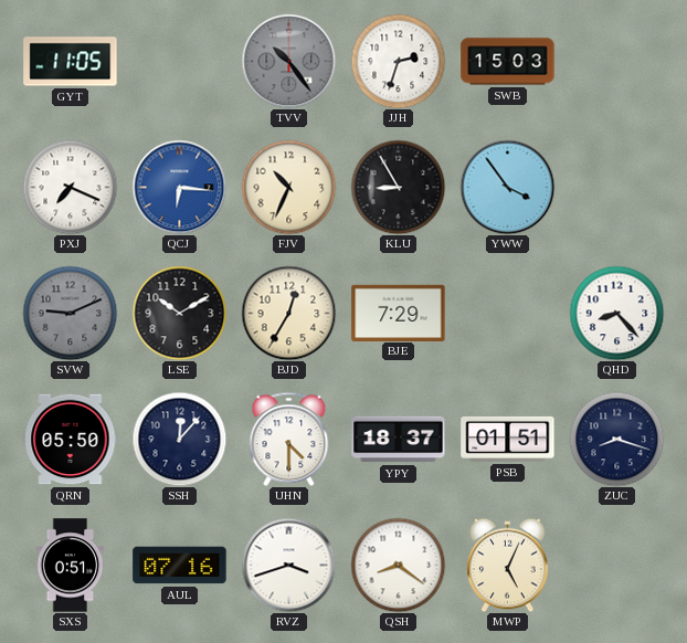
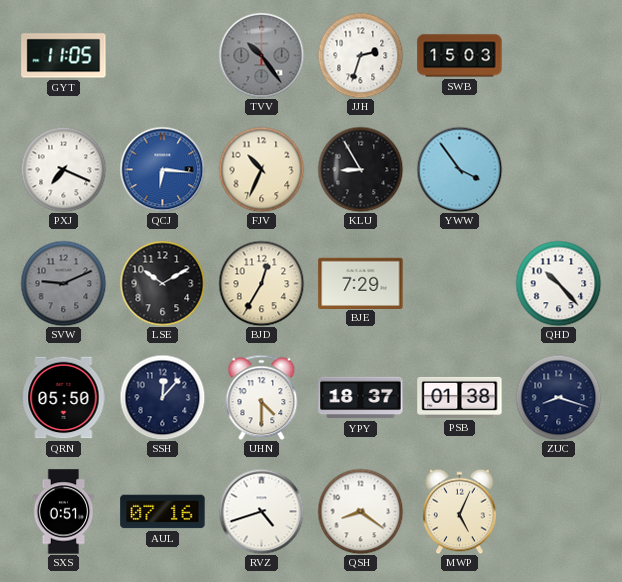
QHD: 8:23 -> 10:23
PSB: 01:51 -> 01:38
RVZ: 3:42 -> 4:42
